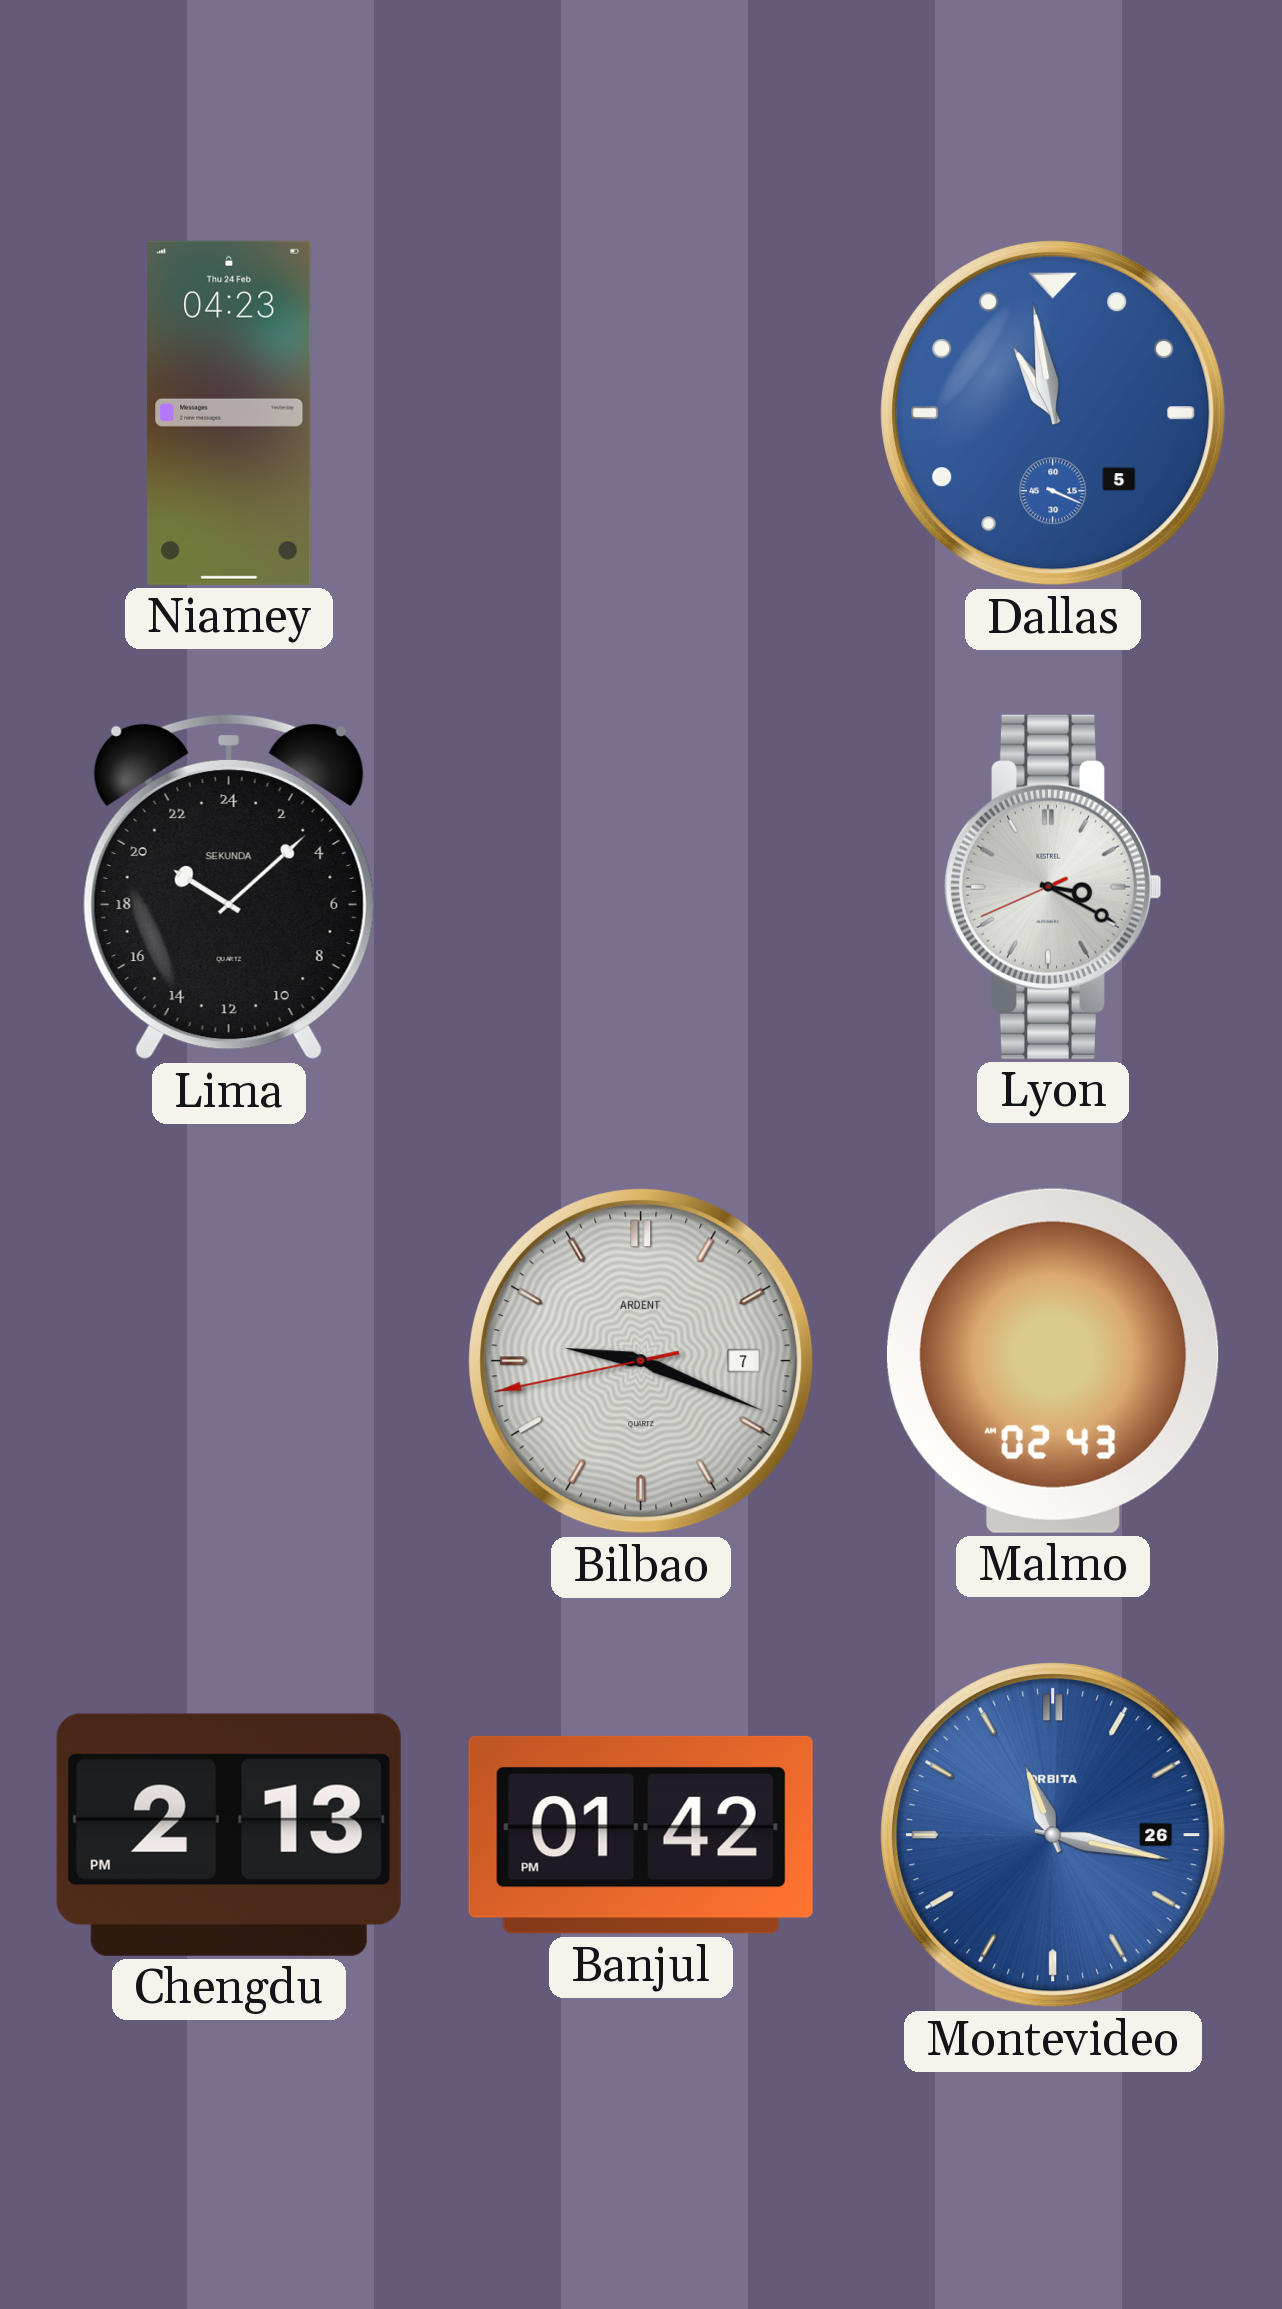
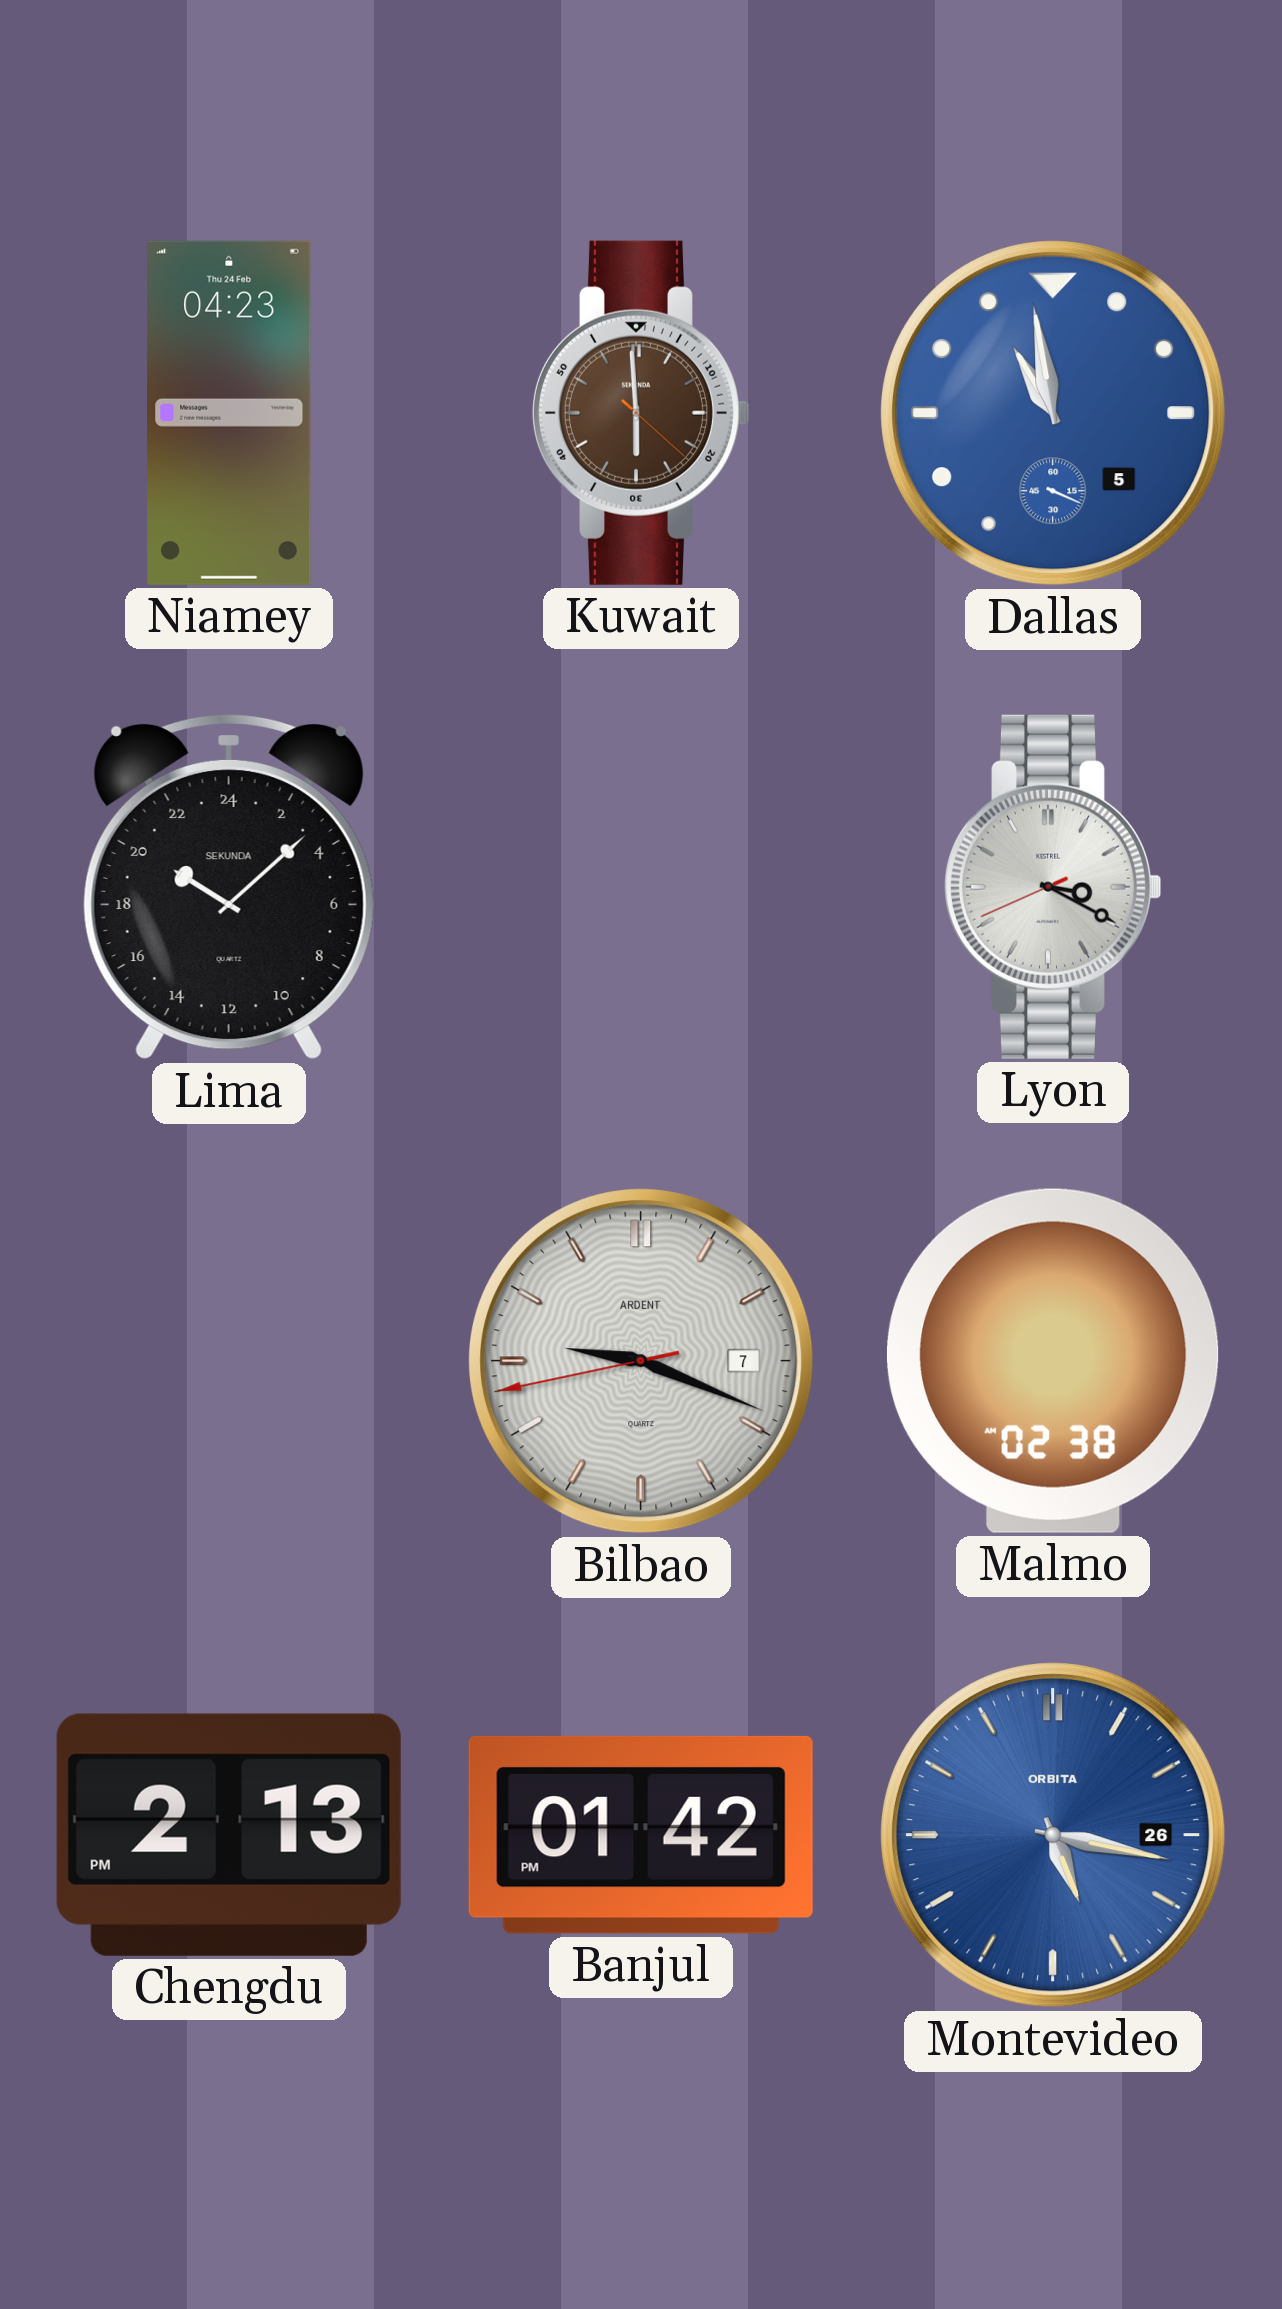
Kuwait: none -> 5:59
Malmo: 02:43 -> 02:38
Montevideo: 11:17 -> 5:17
